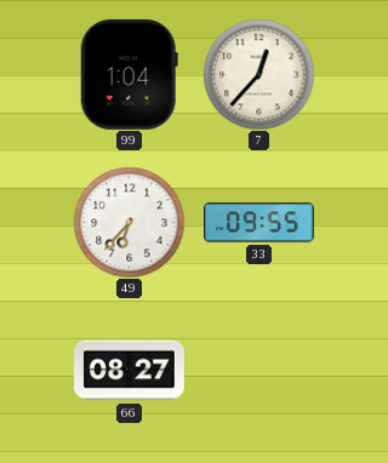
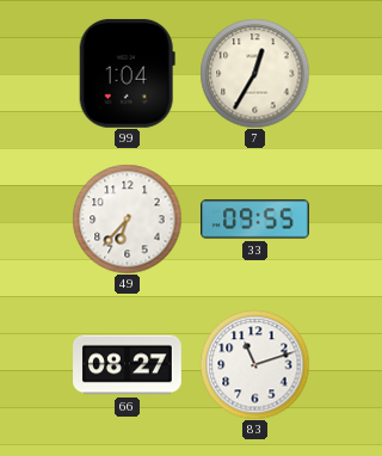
7: 12:37 -> 12:35
83: none -> 11:12
